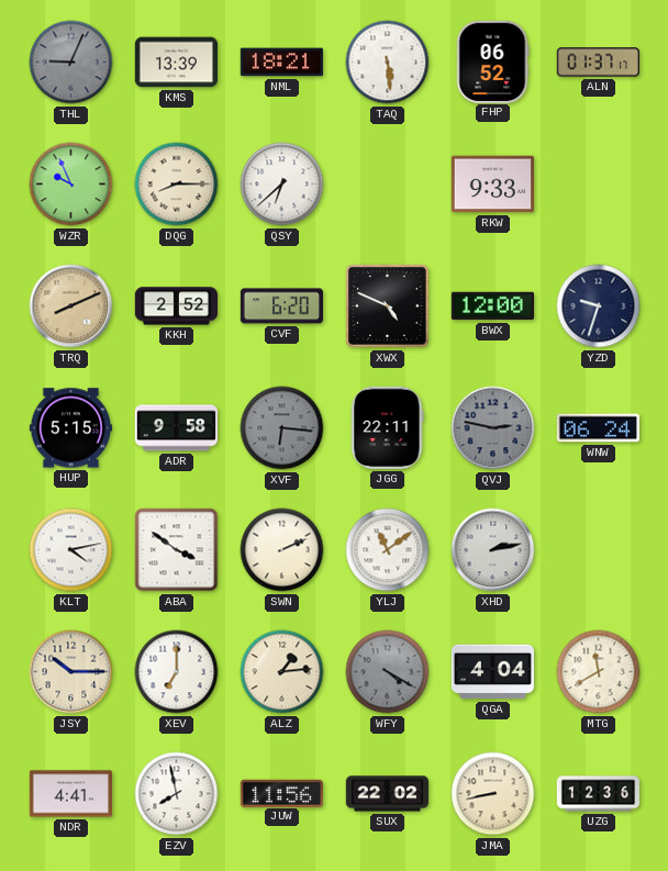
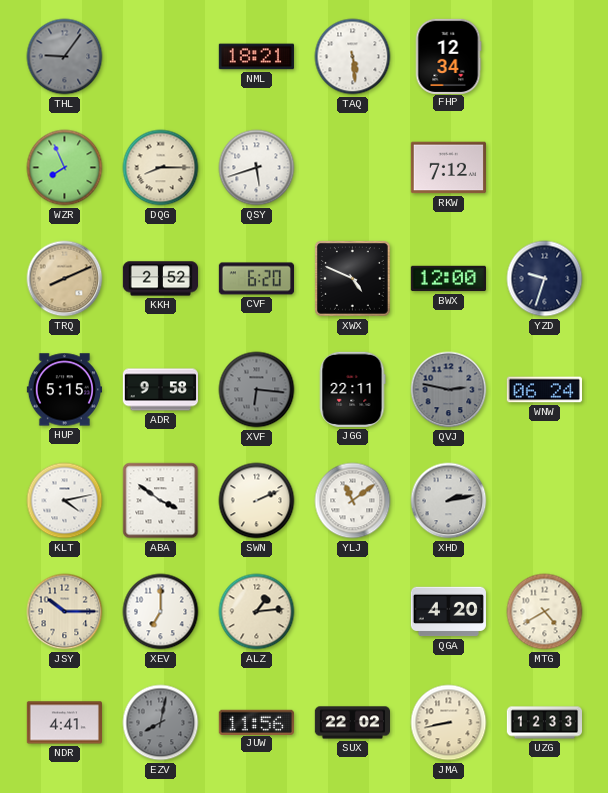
THL: 9:04 -> 9:06
KMS: 13:39 -> none
FHP: 06:52 -> 12:34
ALN: 01:37 -> none
WZR: 9:56 -> 7:56
QSY: 6:38 -> 5:42
RKW: 9:33 -> 7:12
WFY: 4:20 -> none
QGA: 4:04 -> 4:20
MTG: 11:40 -> 4:40
EZV: 7:58 -> 8:02
EZV dial: white -> grey
UZG: 12:36 -> 12:33
